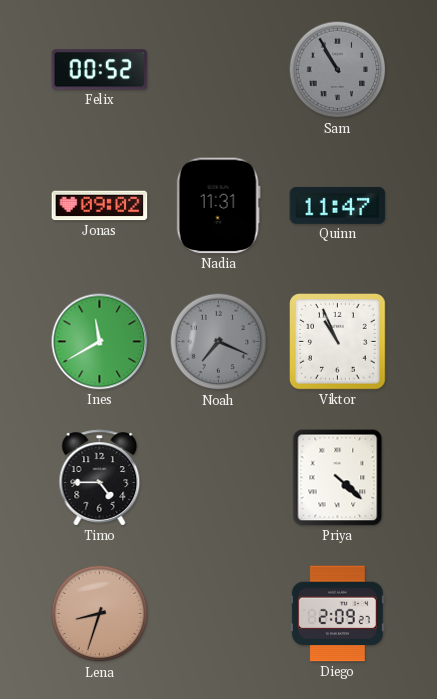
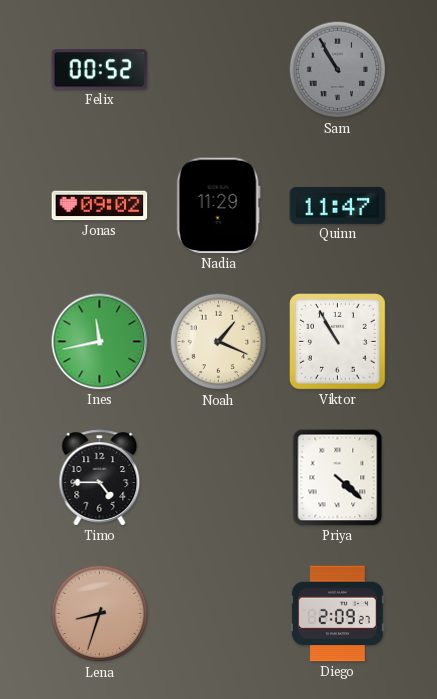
Nadia: 11:31 -> 11:29
Ines: 11:40 -> 11:43
Noah: 7:19 -> 1:19
Noah dial: grey -> cream
Viktor: 10:56 -> 10:55
